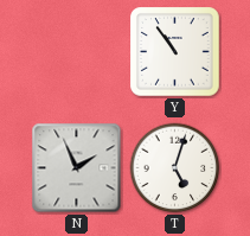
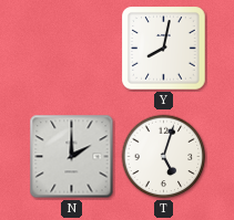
Y: 10:54 -> 8:02
N: 1:56 -> 2:00
